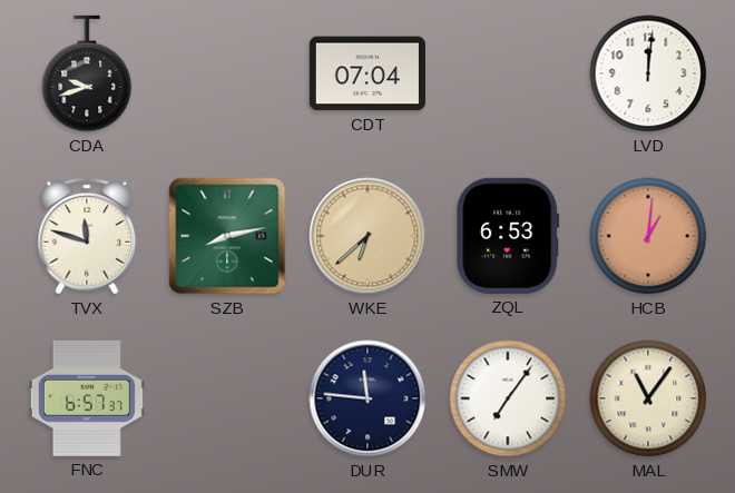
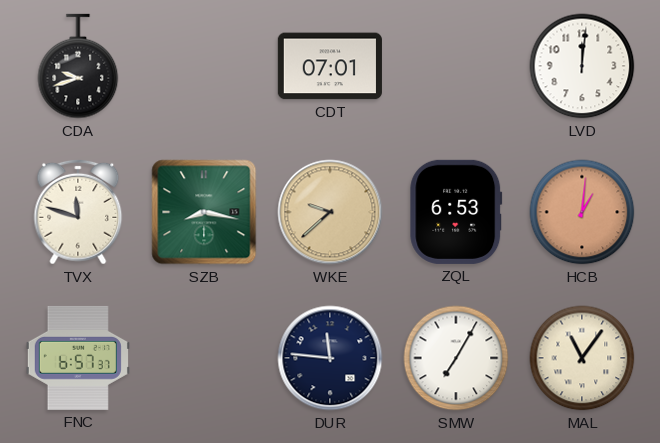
CDT: 07:04 -> 07:01
SZB: 8:13 -> 8:17
WKE: 6:38 -> 9:38
SMW: 7:06 -> 7:05
